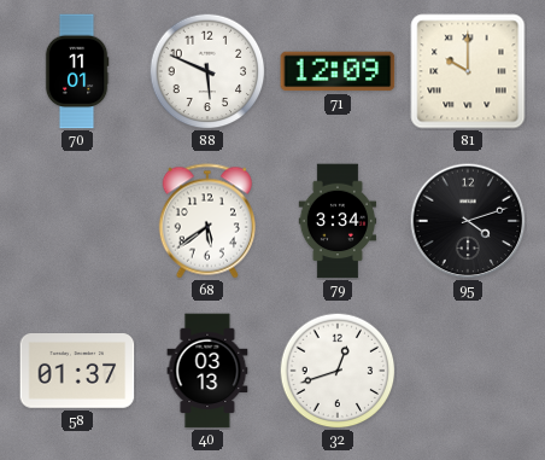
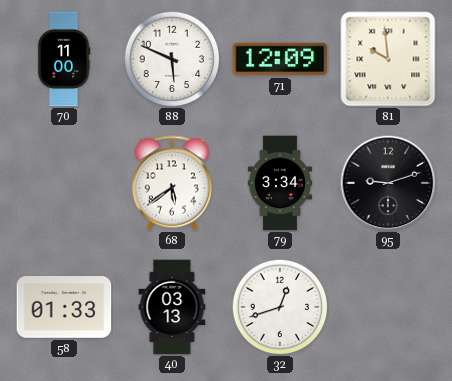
70: 11:01 -> 11:00
81: 10:00 -> 9:59
95: 4:12 -> 9:12
58: 01:37 -> 01:33
